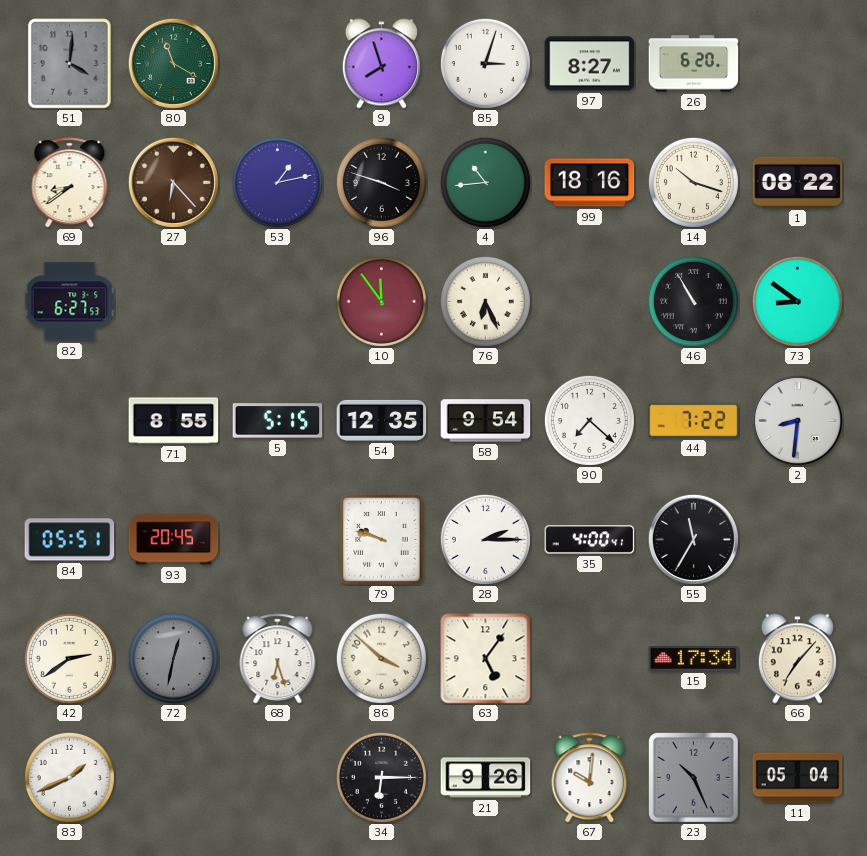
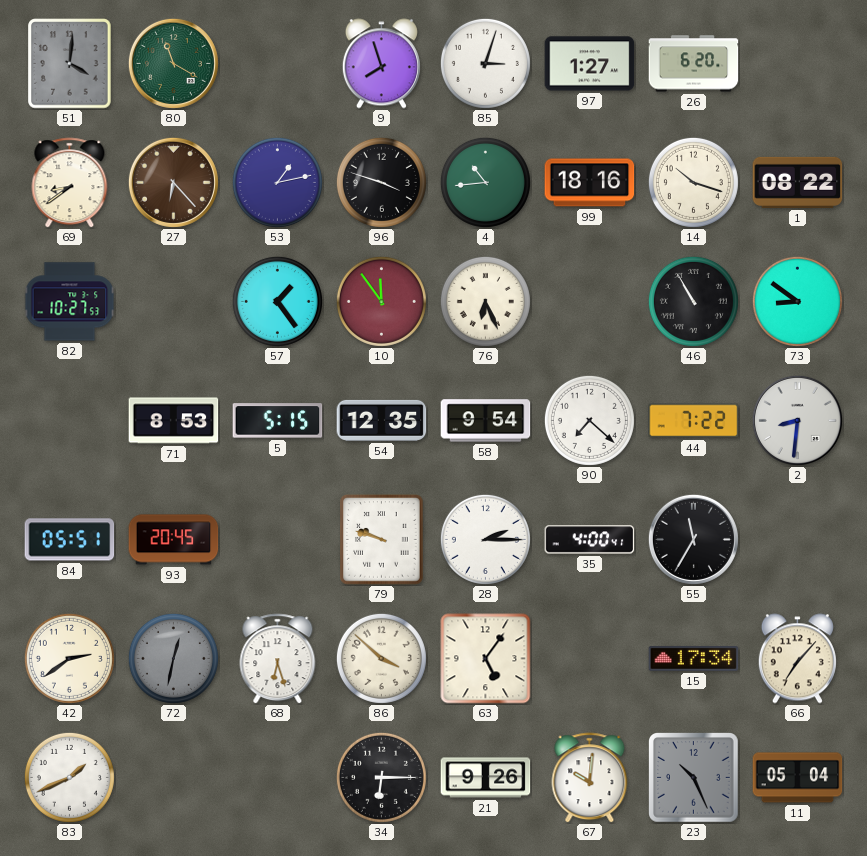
97: 8:27 -> 1:27
82: 6:27 -> 10:27
57: none -> 1:24
71: 8:55 -> 8:53
